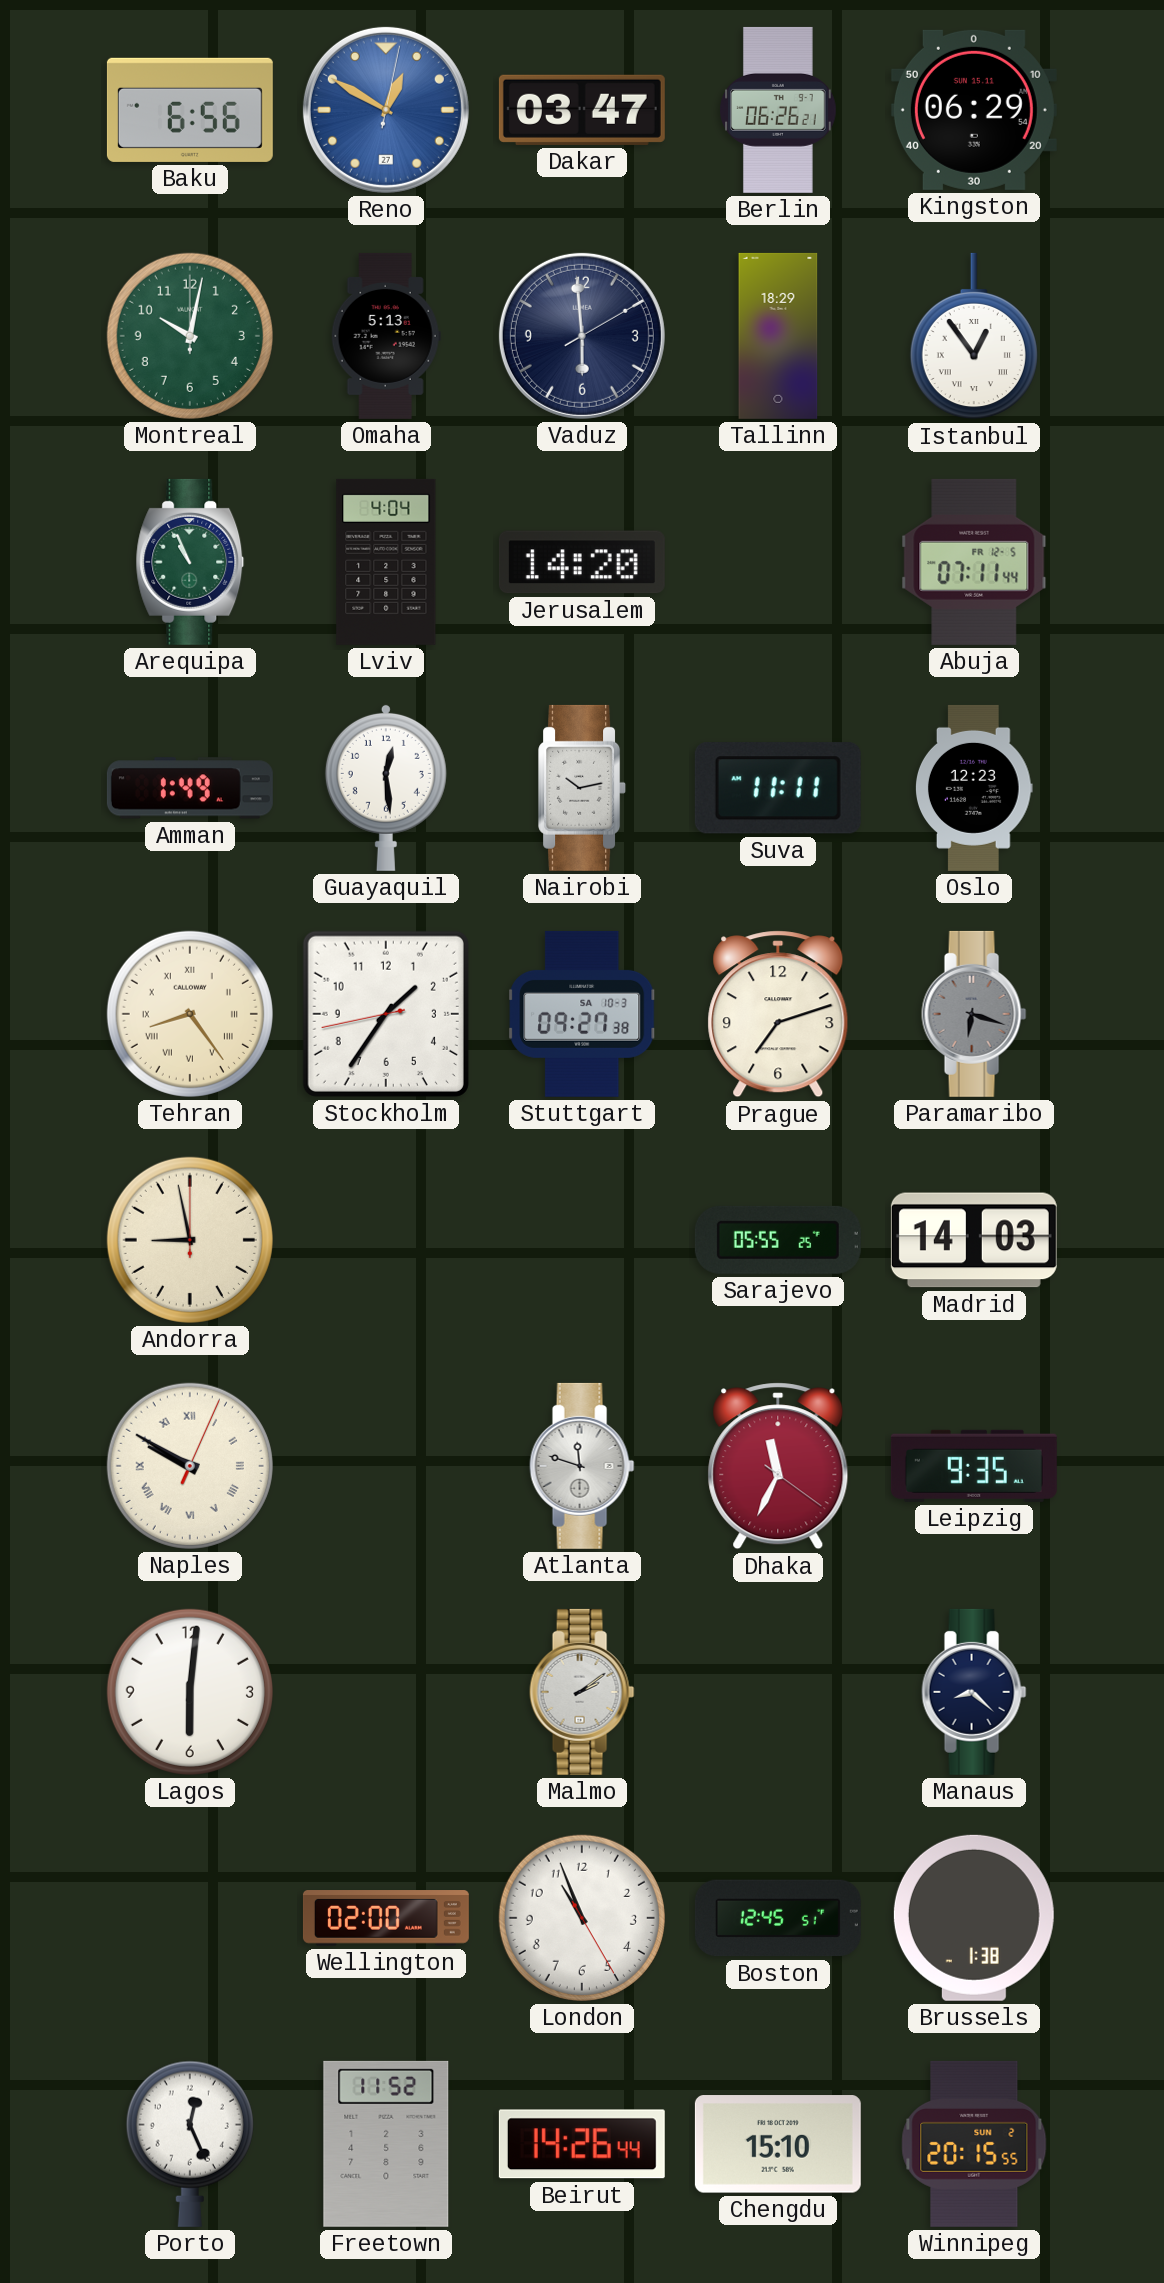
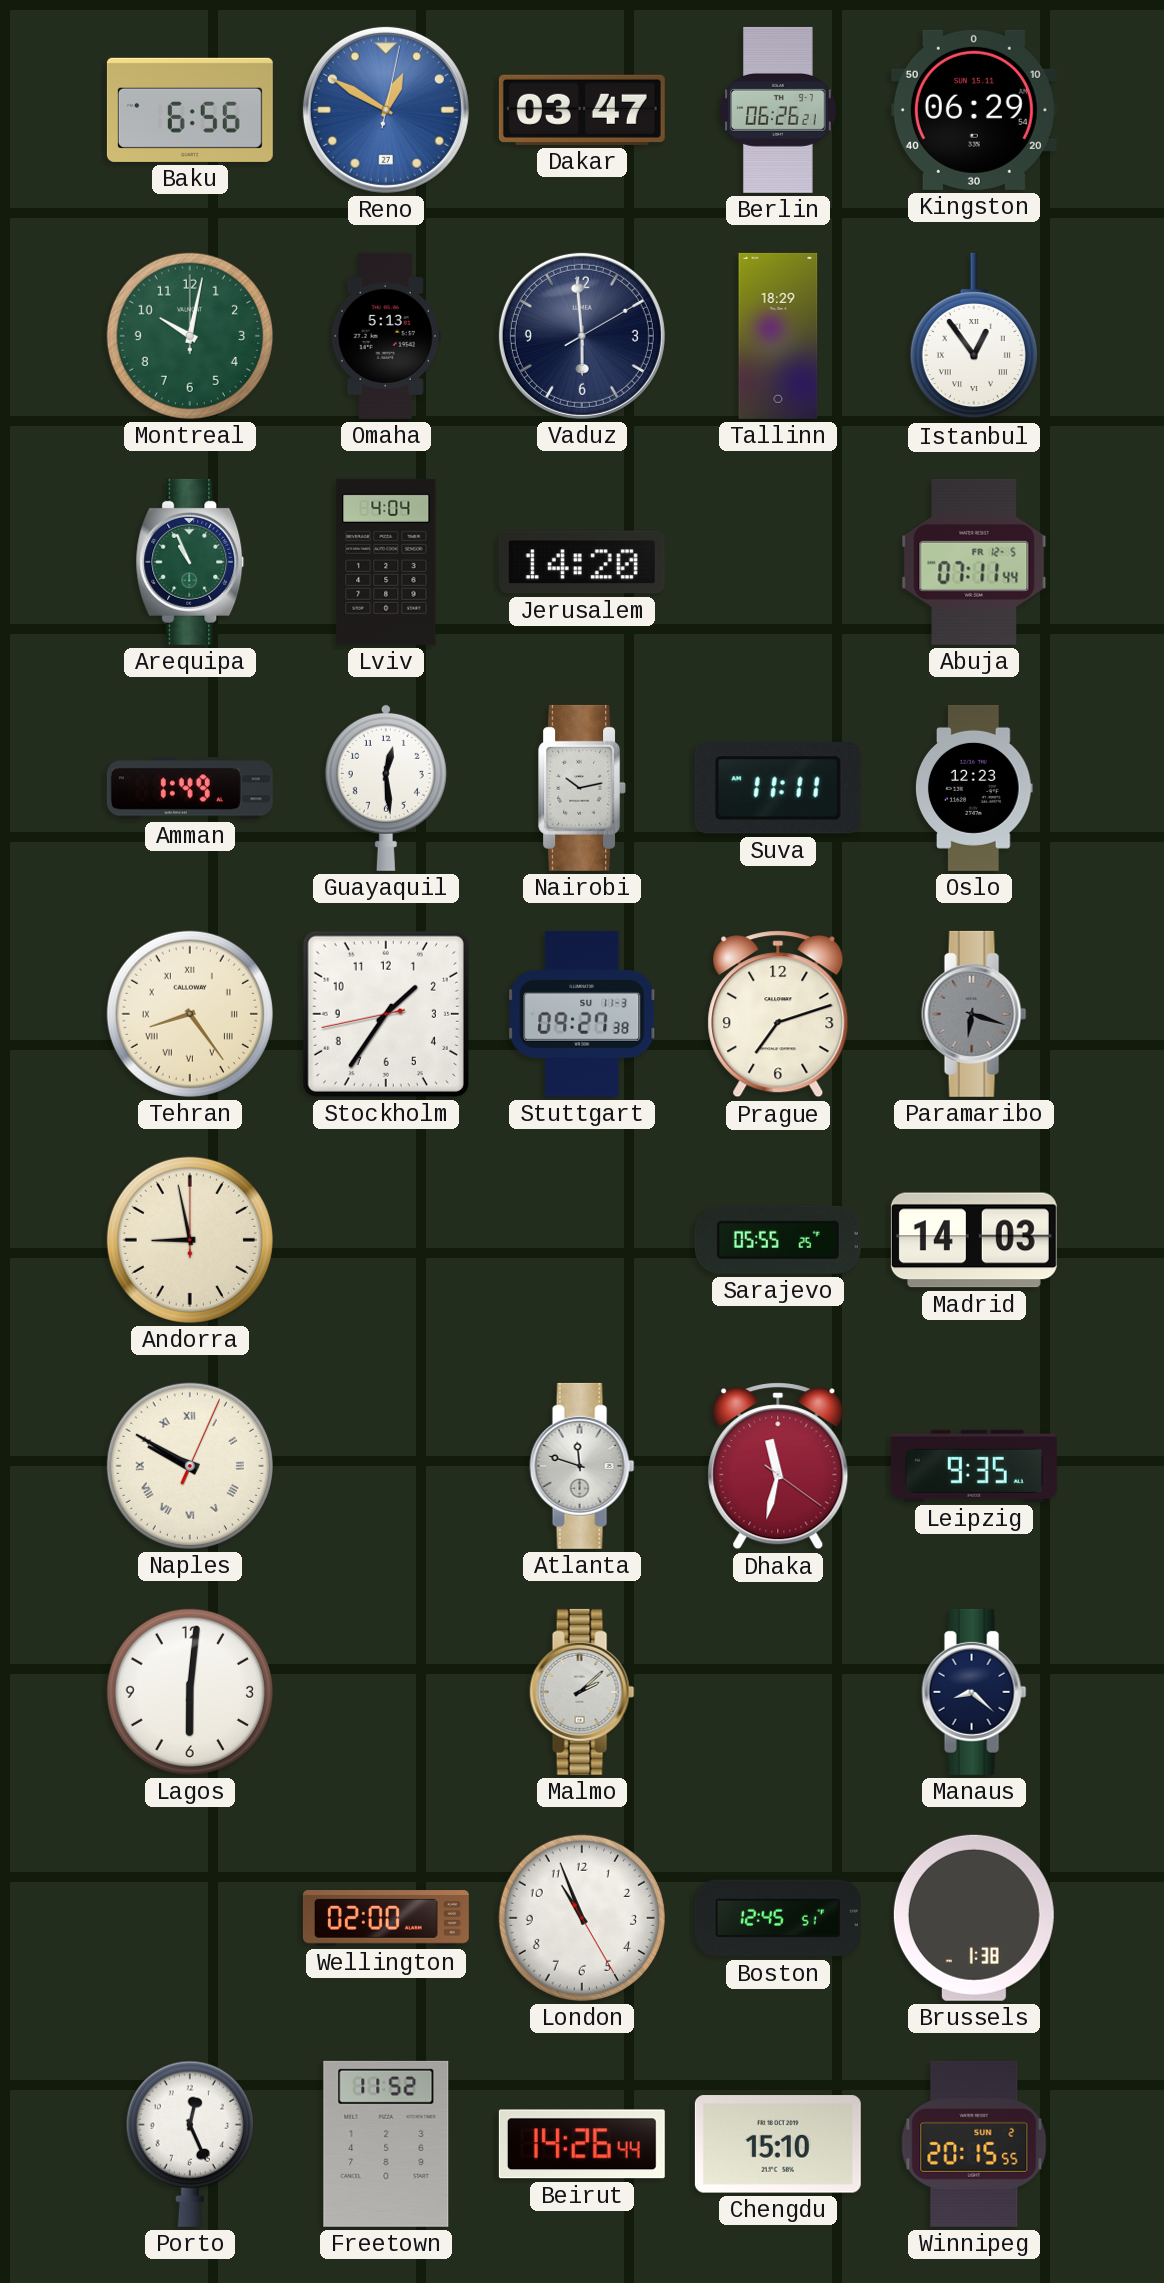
Stuttgart date: SA 10-3 -> SU 11-3
Dhaka: 11:34 -> 11:32
Malmo: 2:09 -> 2:08
